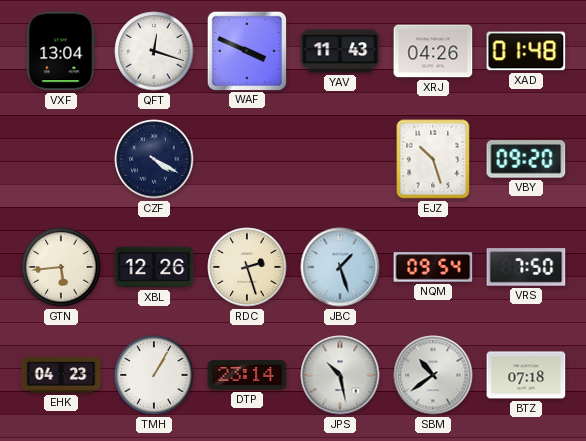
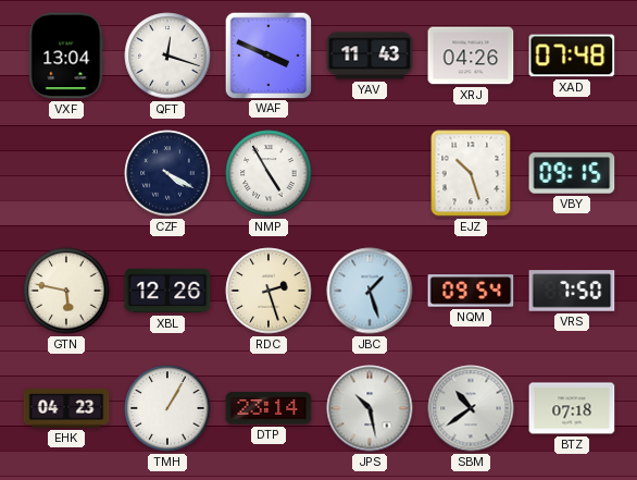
XAD: 01:48 -> 07:48
NMP: none -> 4:55
VBY: 09:20 -> 09:15
GTN: 5:44 -> 5:47
